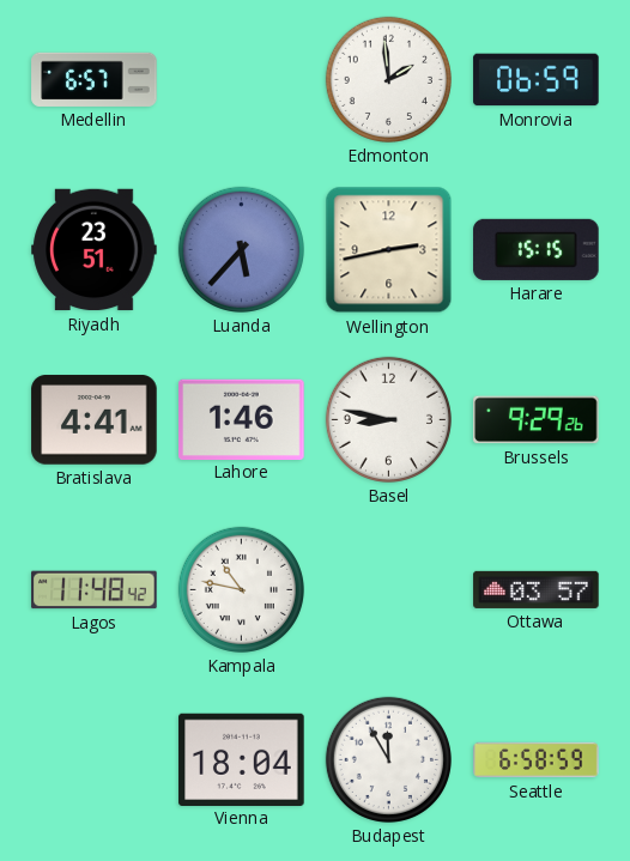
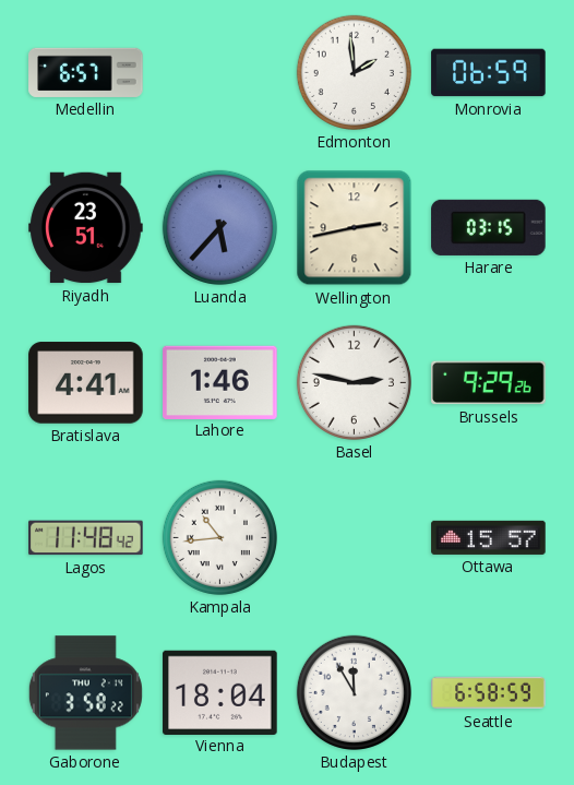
Harare: 15:15 -> 03:15
Basel: 8:47 -> 2:47
Kampala: 10:47 -> 10:44
Ottawa: 03:57 -> 15:57
Gaborone: none -> 3:58
